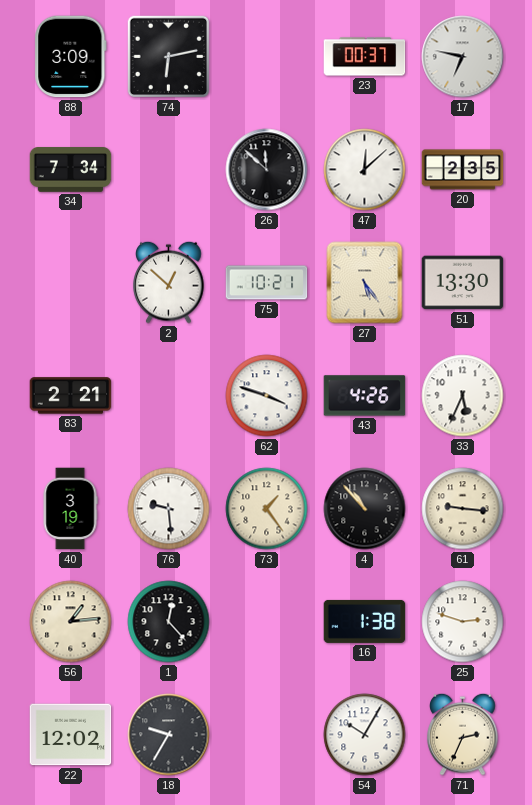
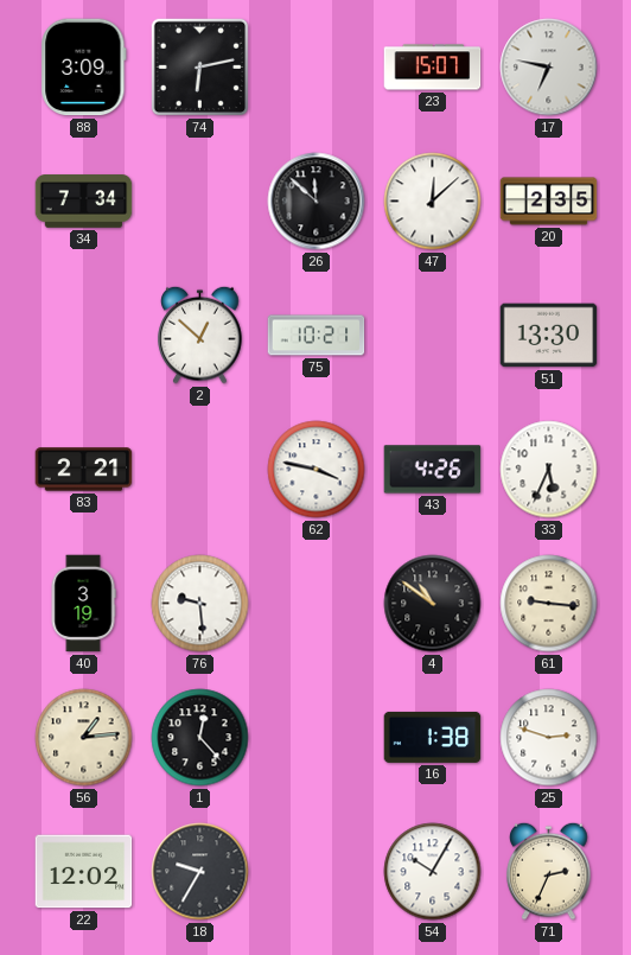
23: 00:37 -> 15:07
27: 5:24 -> none
62: 3:48 -> 3:47
73: 1:24 -> none
4: 10:53 -> 10:51
